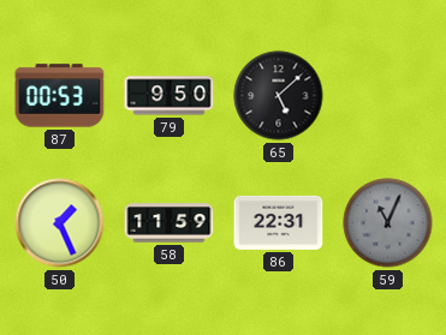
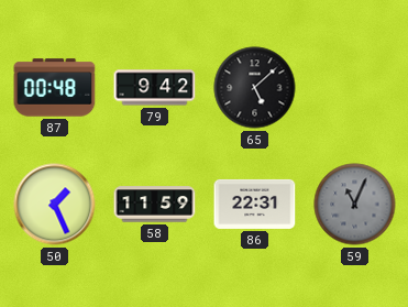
87: 00:53 -> 00:48
79: 9:50 -> 9:42
